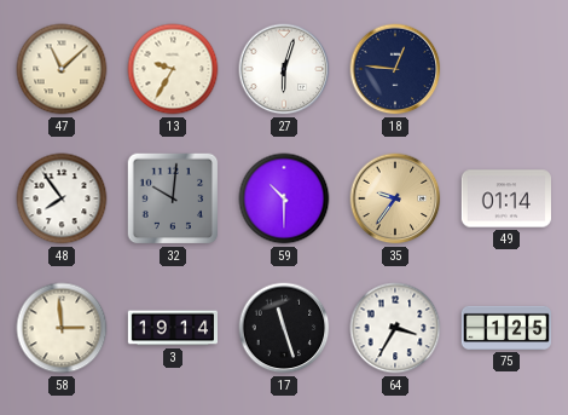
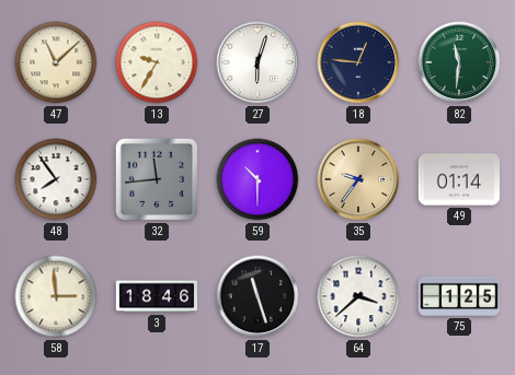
82: none -> 11:31
32: 10:01 -> 11:44
3: 19:14 -> 18:46
64: 3:35 -> 3:38
